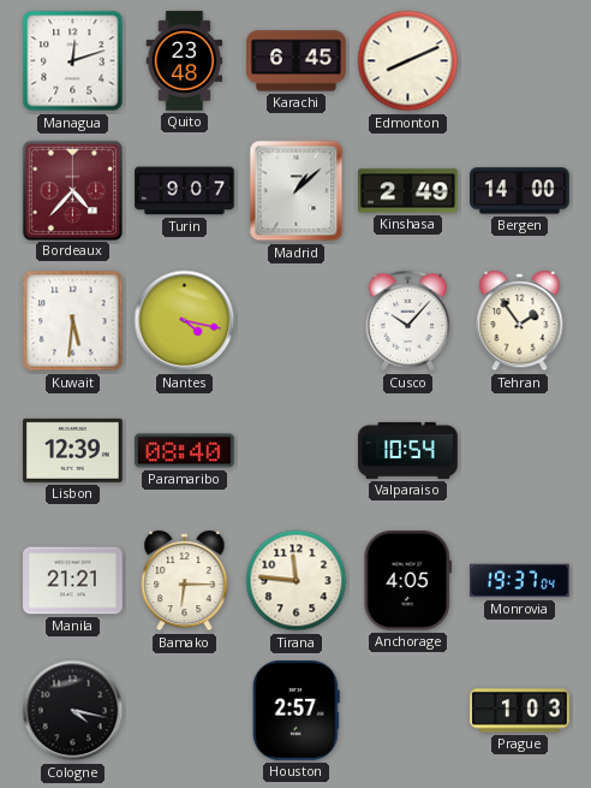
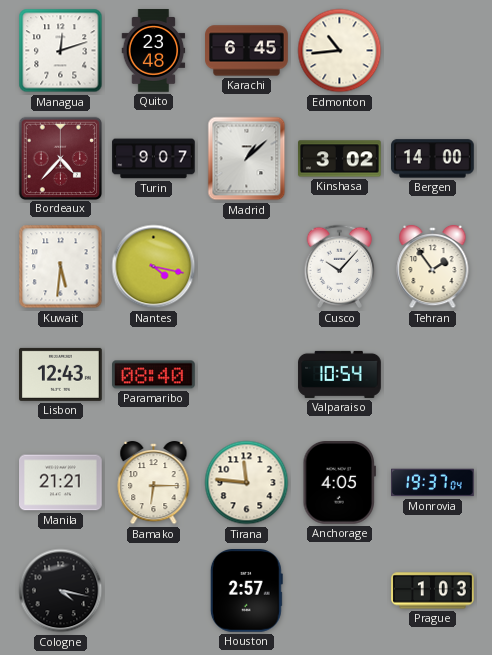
Edmonton: 8:11 -> 10:44
Kinshasa: 2:49 -> 3:02
Lisbon: 12:39 -> 12:43
